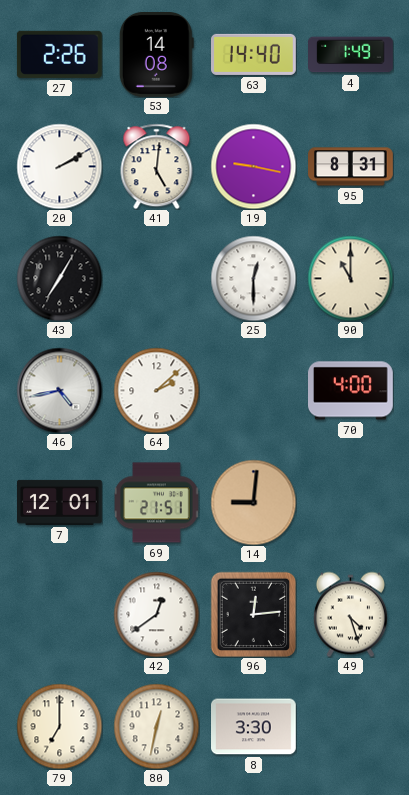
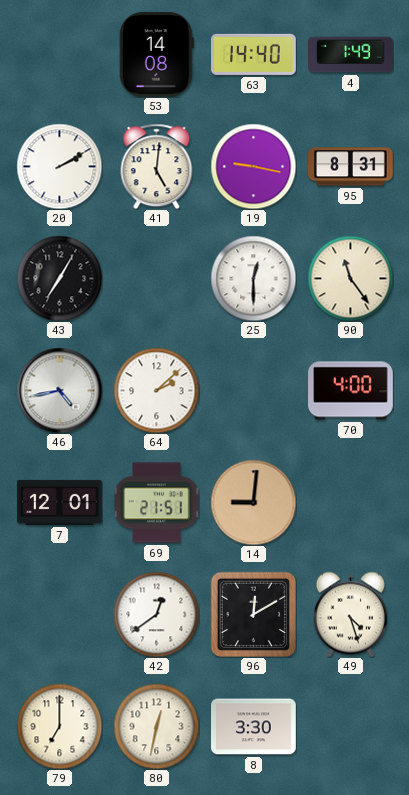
27: 2:26 -> none
90: 11:00 -> 11:24
96: 12:14 -> 12:10
